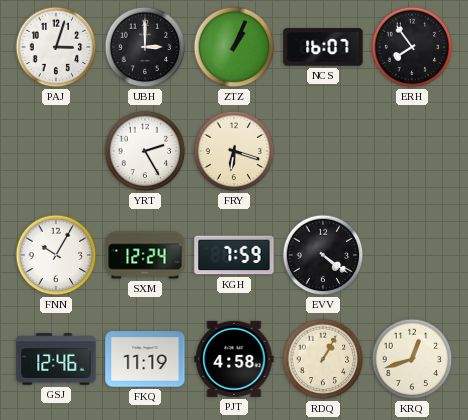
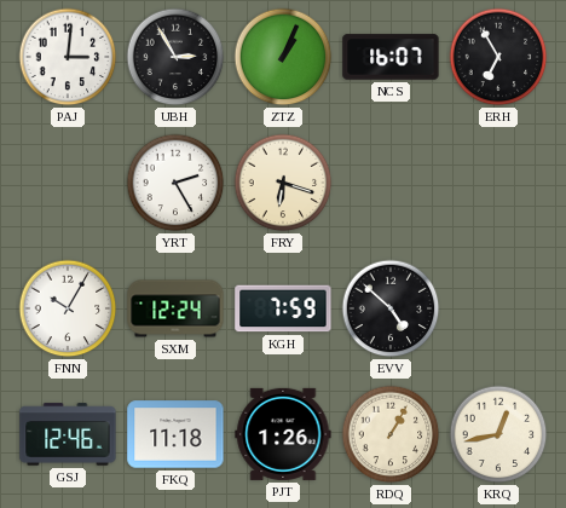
PAJ: 3:03 -> 3:01
UBH: 3:00 -> 2:55
ERH: 7:54 -> 6:55
EVV: 4:21 -> 4:52
FKQ: 11:19 -> 11:18
PJT: 4:58 -> 1:26
KRQ: 12:42 -> 12:43
